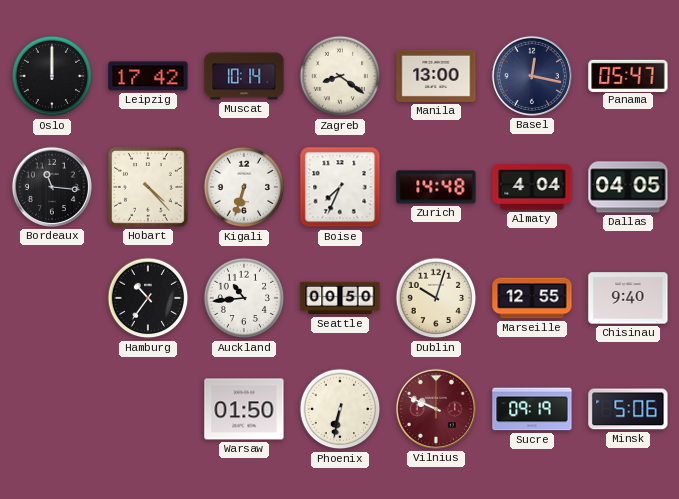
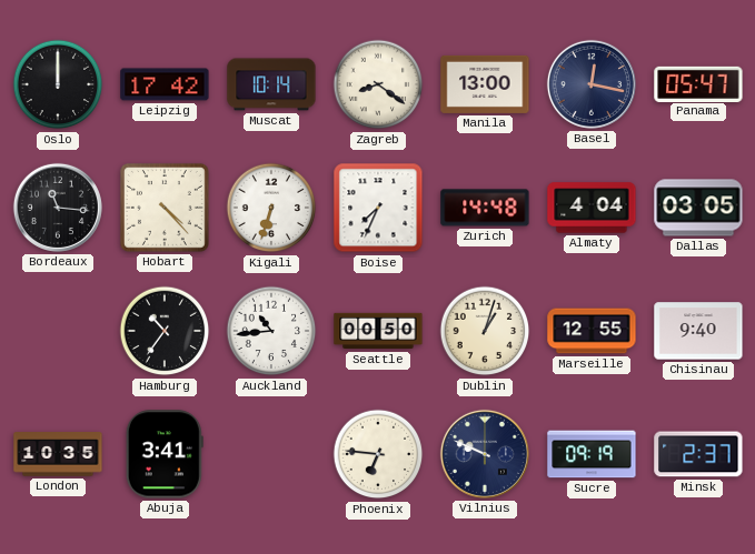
Dallas: 04:05 -> 03:05
Dublin: 10:03 -> 1:03
London: none -> 10:35
Abuja: none -> 3:41
Warsaw: 01:50 -> none
Phoenix: 6:32 -> 6:46
Vilnius dial: burgundy -> navy
Minsk: 5:06 -> 2:37
